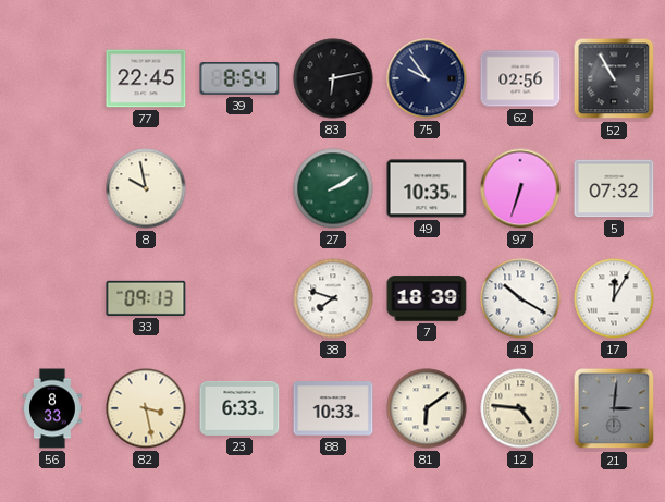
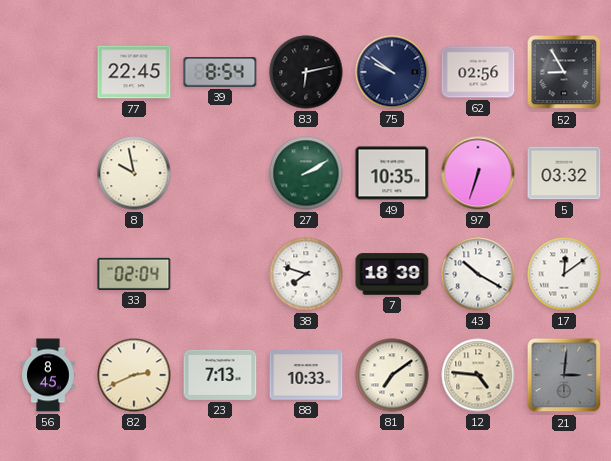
75: 9:54 -> 9:51
52: 10:55 -> 8:55
5: 07:32 -> 03:32
33: 09:13 -> 02:04
17: 12:05 -> 12:09
56: 8:33 -> 8:45
82: 3:28 -> 2:41
23: 6:33 -> 7:13
81: 6:09 -> 7:09
